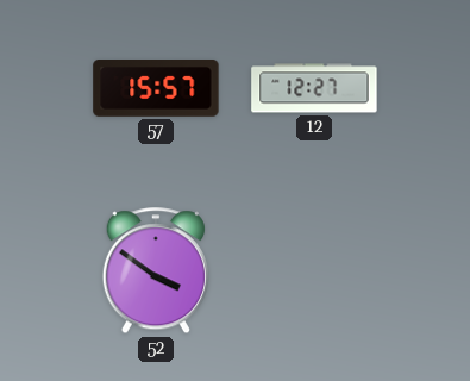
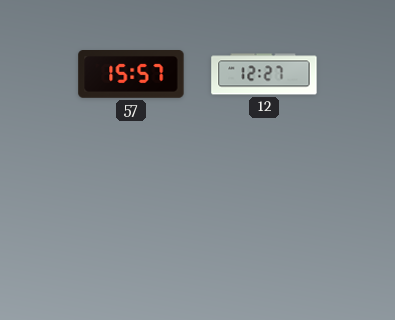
52: 3:51 -> none
